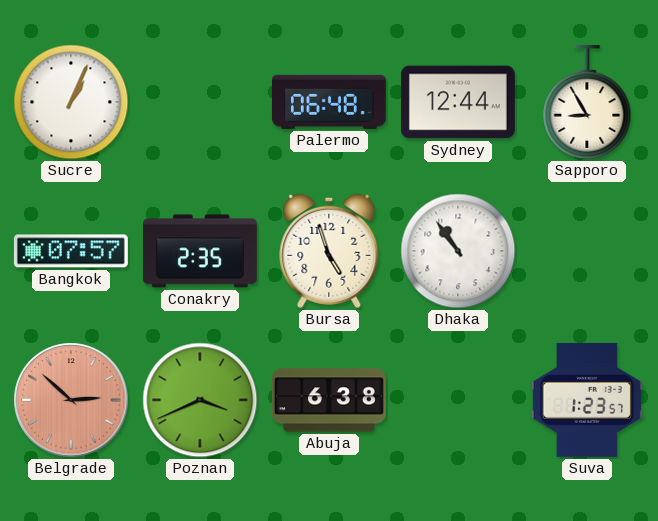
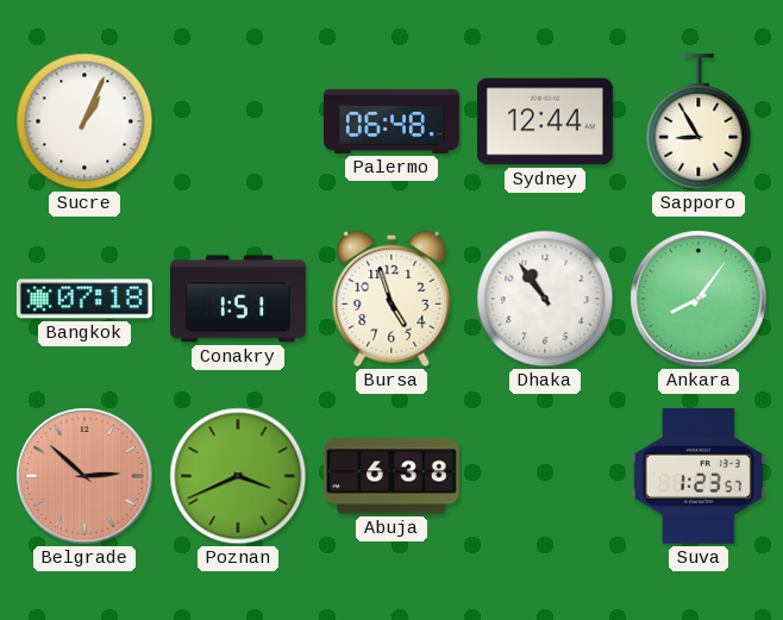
Bangkok: 07:57 -> 07:18
Conakry: 2:35 -> 1:51
Ankara: none -> 8:06
